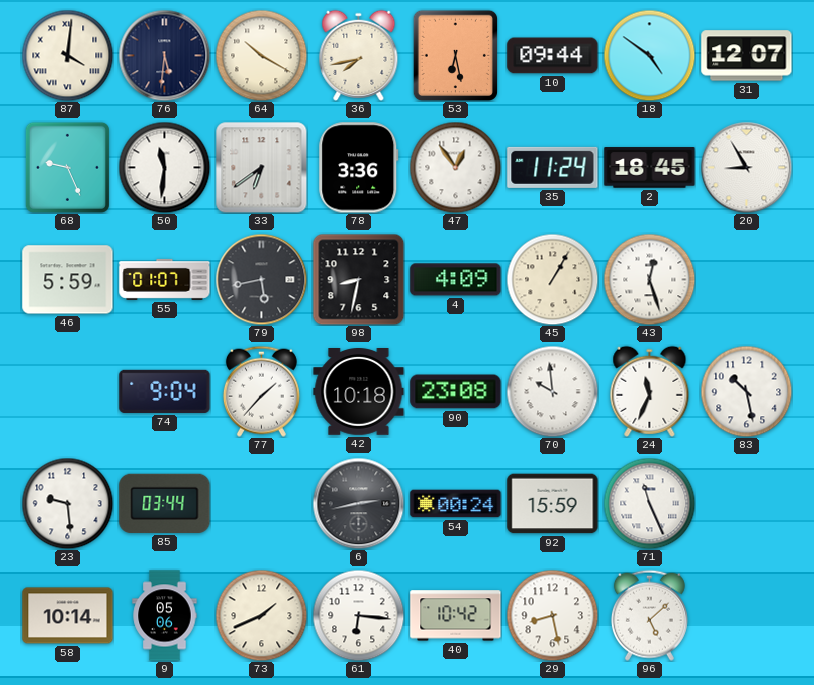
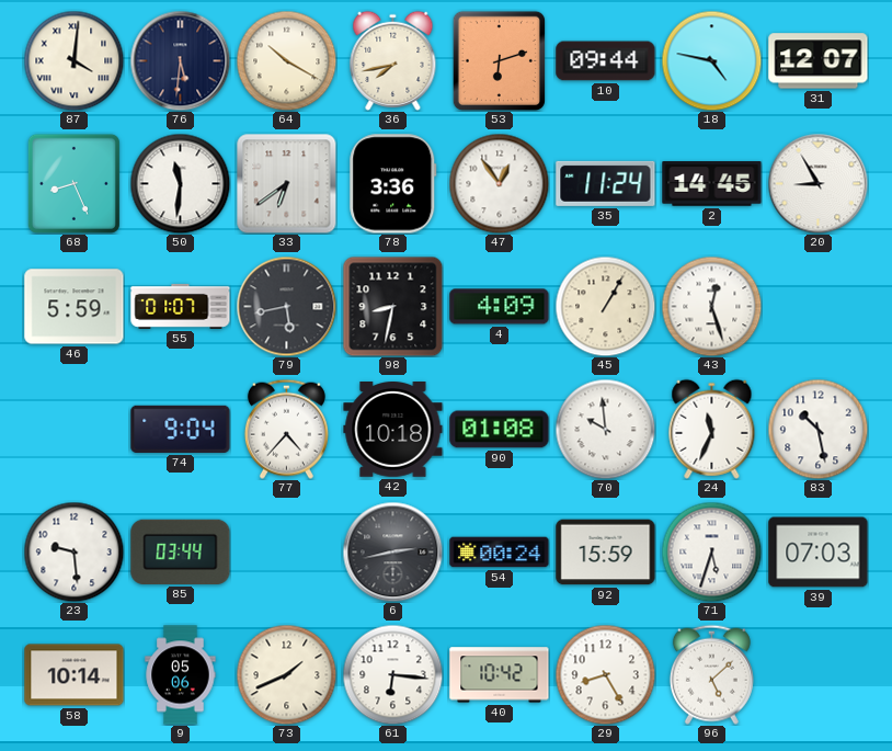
53: 6:28 -> 6:12
18: 4:51 -> 4:47
68: 9:26 -> 8:26
2: 18:45 -> 14:45
77: 1:37 -> 4:37
90: 23:08 -> 01:08
71: 11:26 -> 5:33
39: none -> 07:03
29: 8:28 -> 8:25
